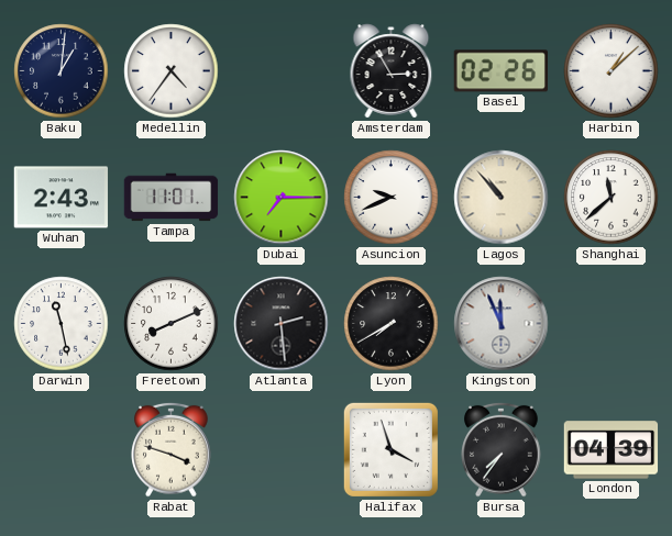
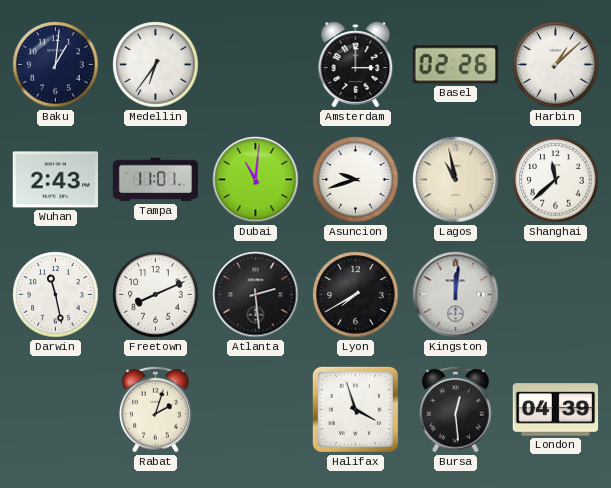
Medellin: 4:36 -> 6:36
Amsterdam: 2:55 -> 3:00
Dubai: 7:15 -> 11:01
Asuncion: 9:41 -> 9:42
Lagos: 10:53 -> 10:58
Kingston: 11:56 -> 12:01
Rabat: 3:48 -> 2:03
Bursa: 7:36 -> 12:29
